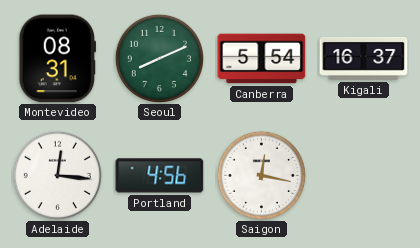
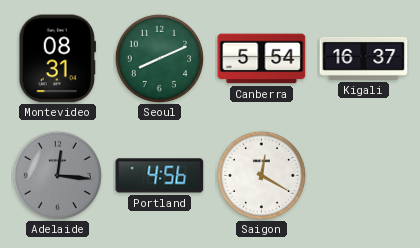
Adelaide dial: white -> grey
Saigon: 12:17 -> 12:20
